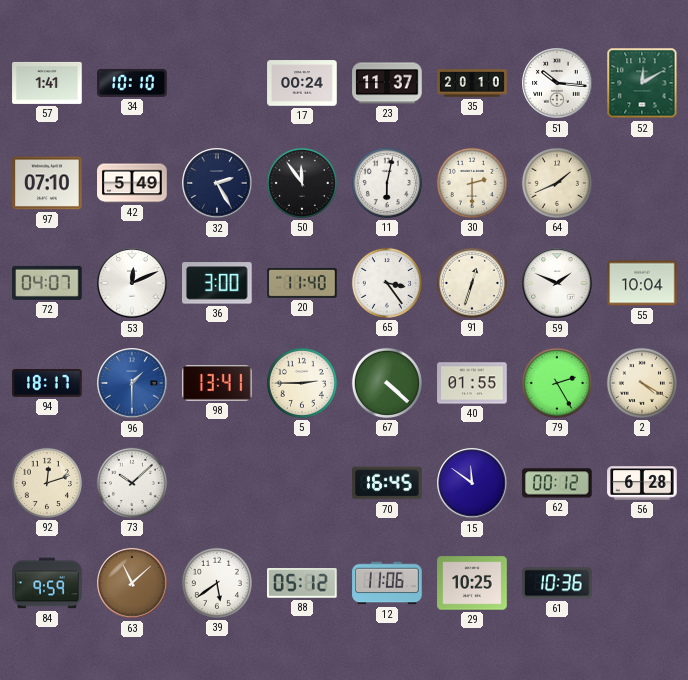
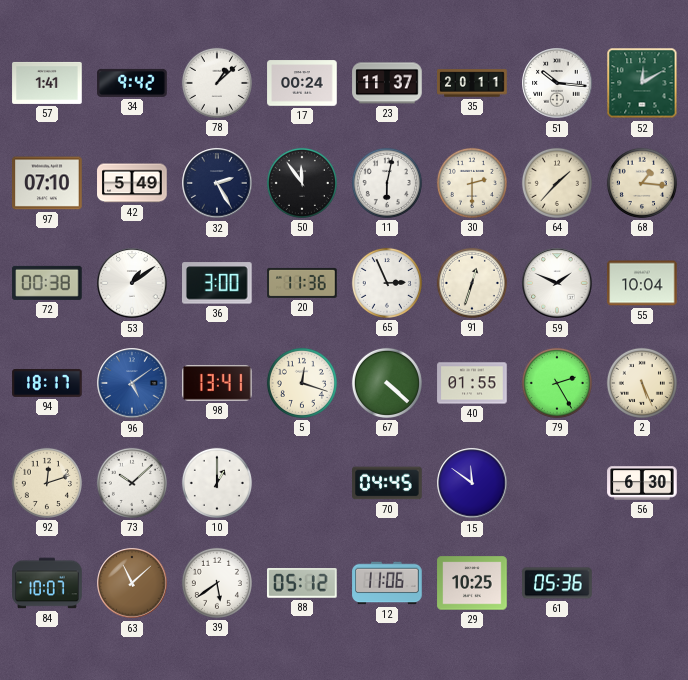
34: 10:10 -> 9:42
78: none -> 1:08
35: 20:10 -> 20:11
64: 1:41 -> 1:37
68: none -> 1:16
72: 04:07 -> 00:38
53: 12:11 -> 1:09
20: 11:40 -> 11:36
65: 3:24 -> 2:56
96: 1:30 -> 5:09
5: 2:45 -> 12:18
2: 4:20 -> 5:26
10: none -> 1:00
70: 16:45 -> 04:45
62: 00:12 -> none
56: 6:28 -> 6:30
84: 9:59 -> 10:07
61: 10:36 -> 05:36
